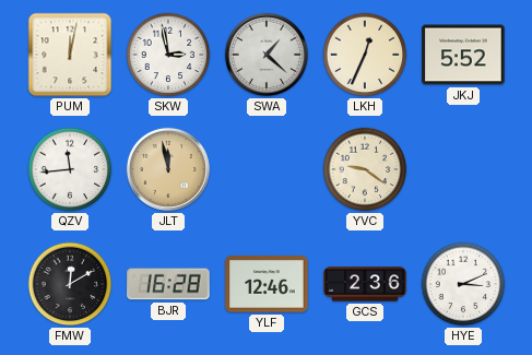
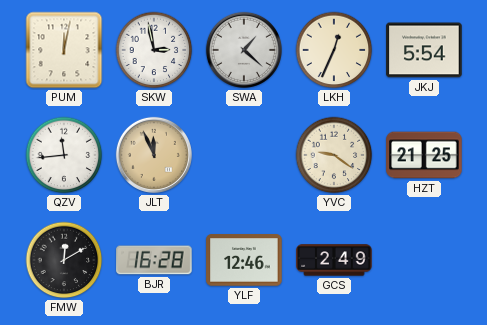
JKJ: 5:52 -> 5:54
JLT: 11:58 -> 11:56
HZT: none -> 21:25
GCS: 2:36 -> 2:49
HYE: 3:11 -> none
